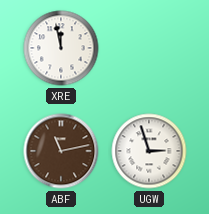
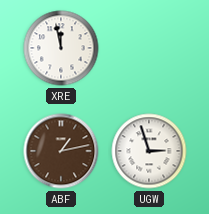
ABF: 11:13 -> 1:13
